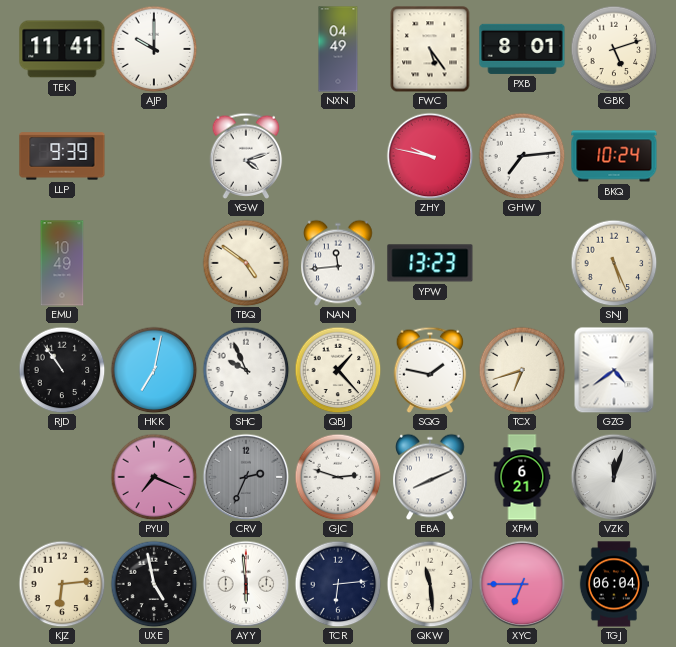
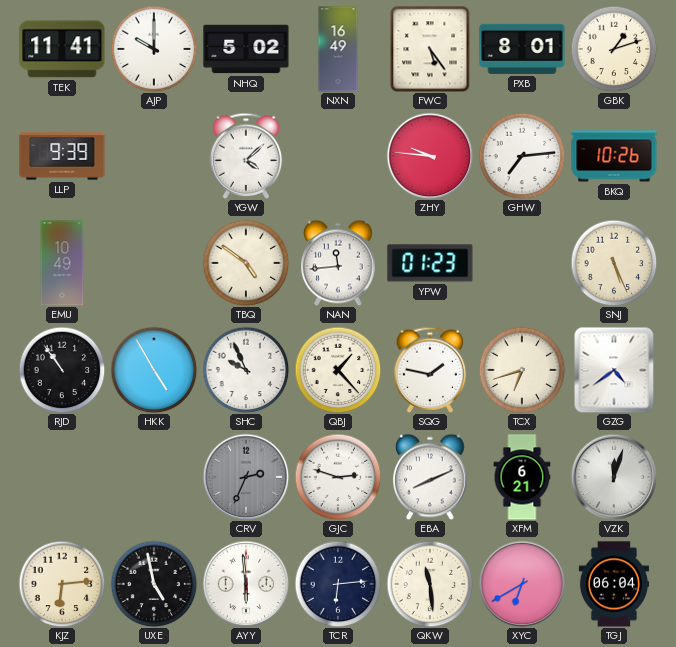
NHQ: none -> 5:02
NXN: 04:49 -> 16:49
GBK: 5:12 -> 1:12
YGW: 4:12 -> 4:08
ZHY: 9:47 -> 9:46
BKQ: 10:24 -> 10:26
YPW: 13:23 -> 01:23
HKK: 7:02 -> 4:55
PYU: 7:19 -> none
XYC: 6:45 -> 6:40
